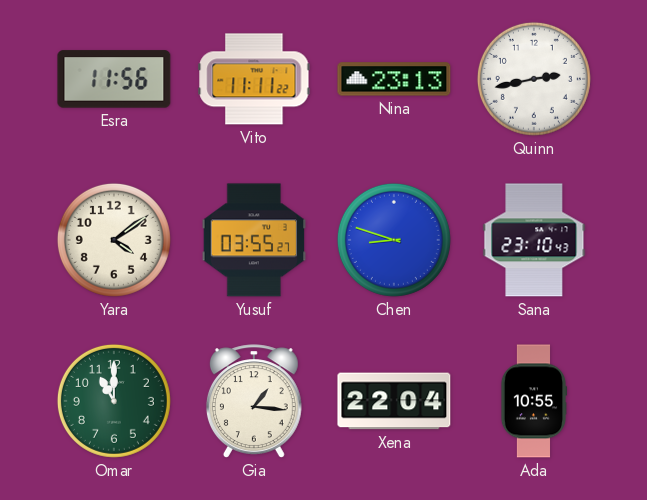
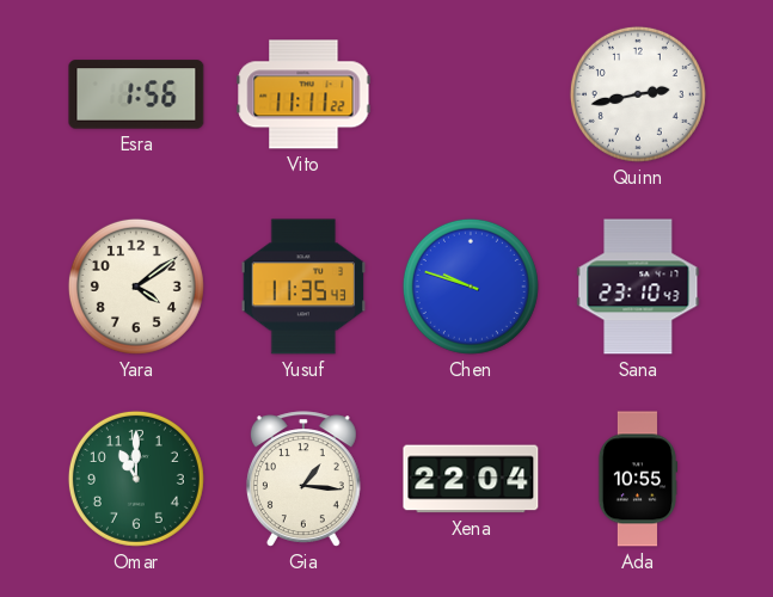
Esra: 11:56 -> 1:56
Nina: 23:13 -> none
Yusuf: 03:55 -> 11:35
Chen: 8:48 -> 9:48
